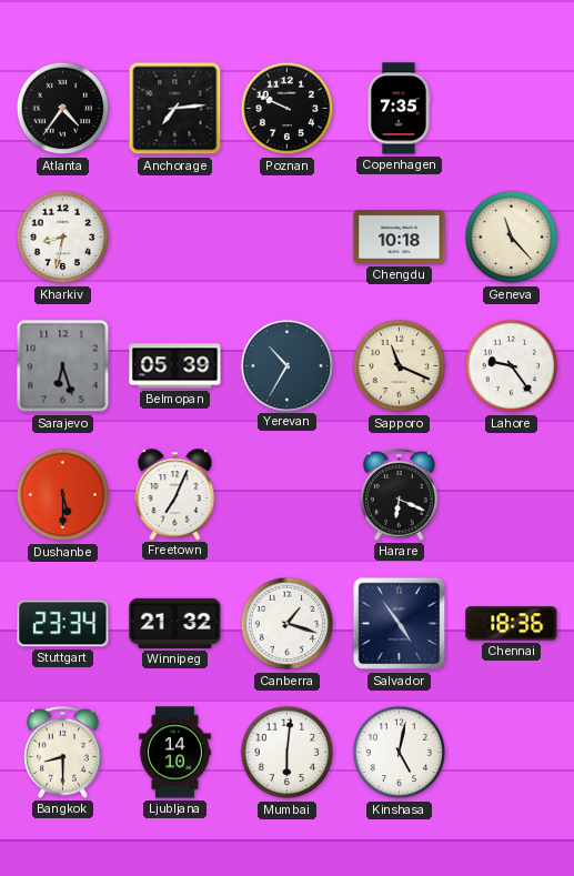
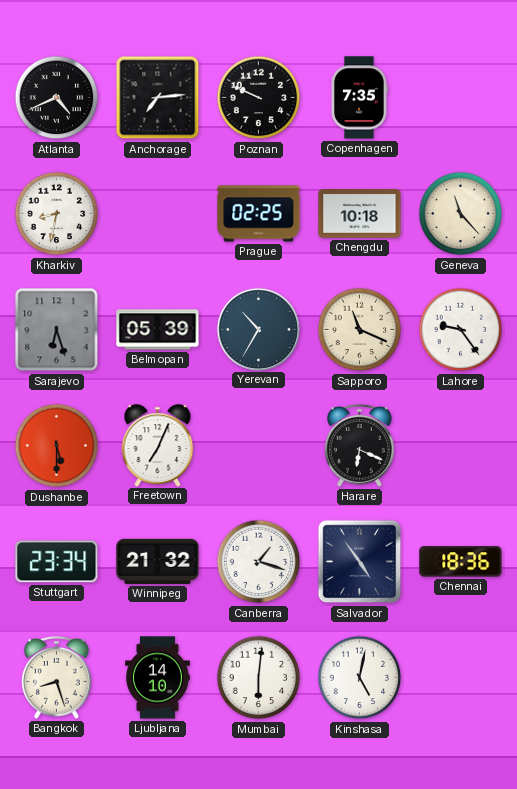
Atlanta: 4:36 -> 4:41
Prague: none -> 02:25
Bangkok: 8:30 -> 8:27
